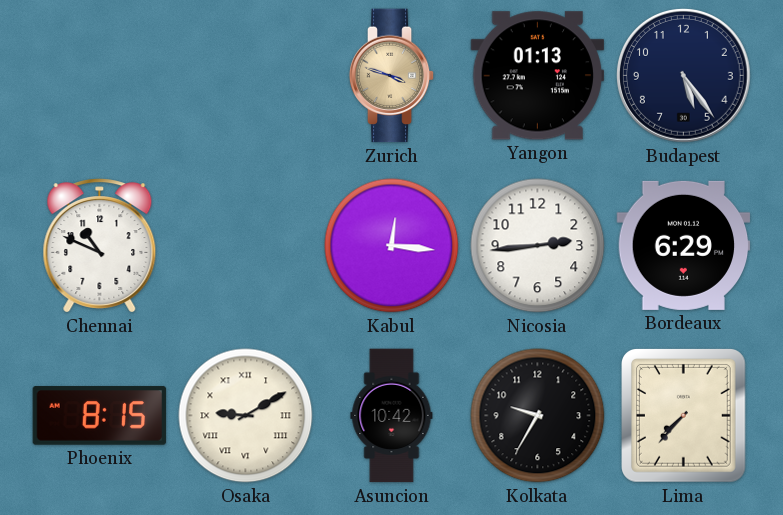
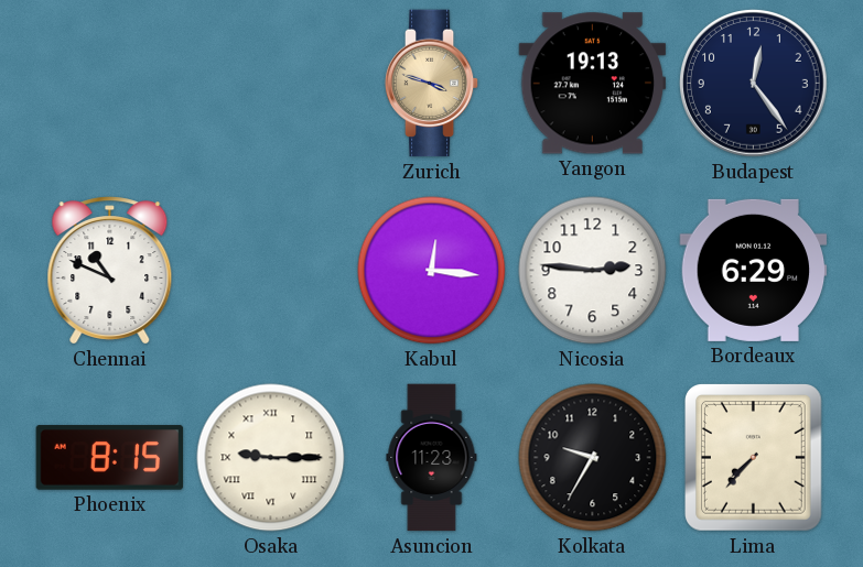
Yangon: 01:13 -> 19:13
Budapest: 5:24 -> 12:24
Nicosia: 2:44 -> 2:46
Osaka: 9:10 -> 9:15
Asuncion: 10:42 -> 11:23
